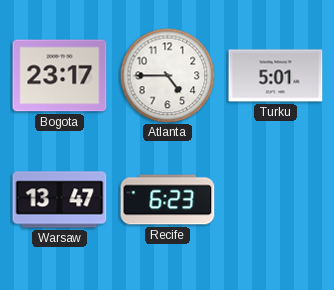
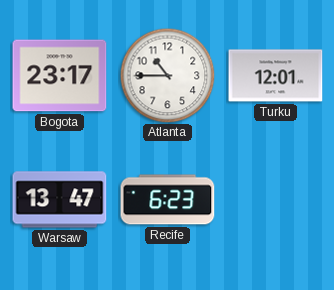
Atlanta: 4:45 -> 10:45
Turku: 5:01 -> 12:01
